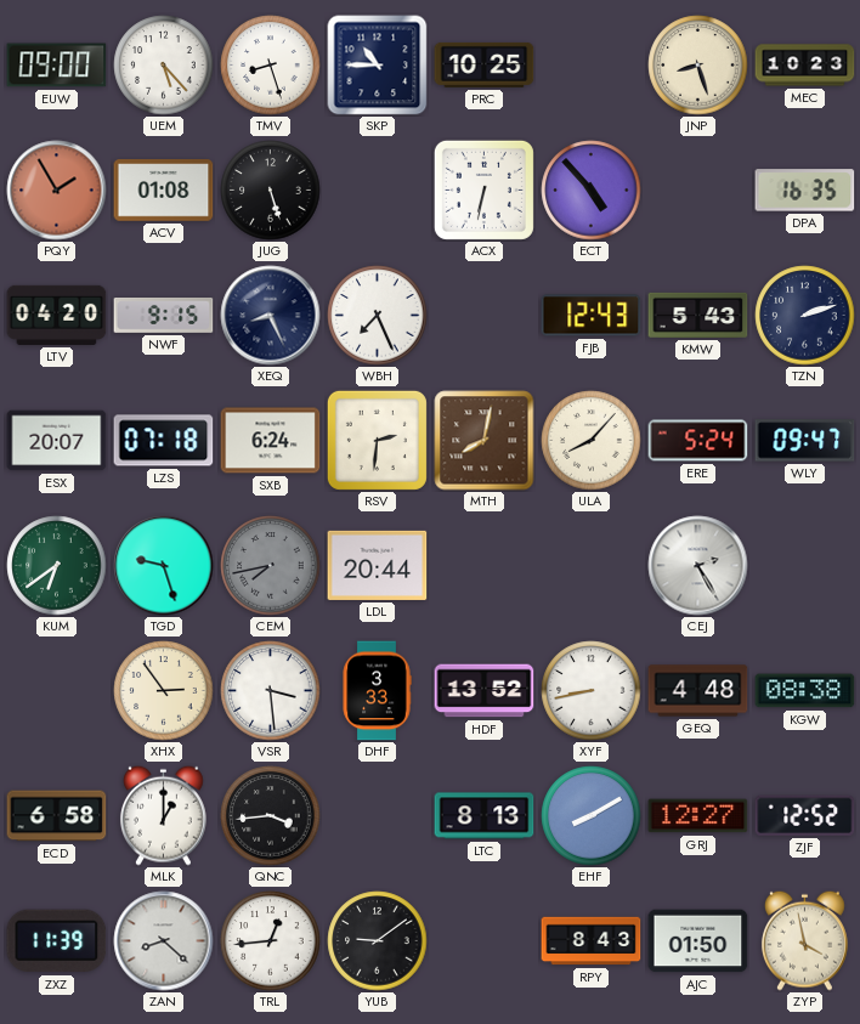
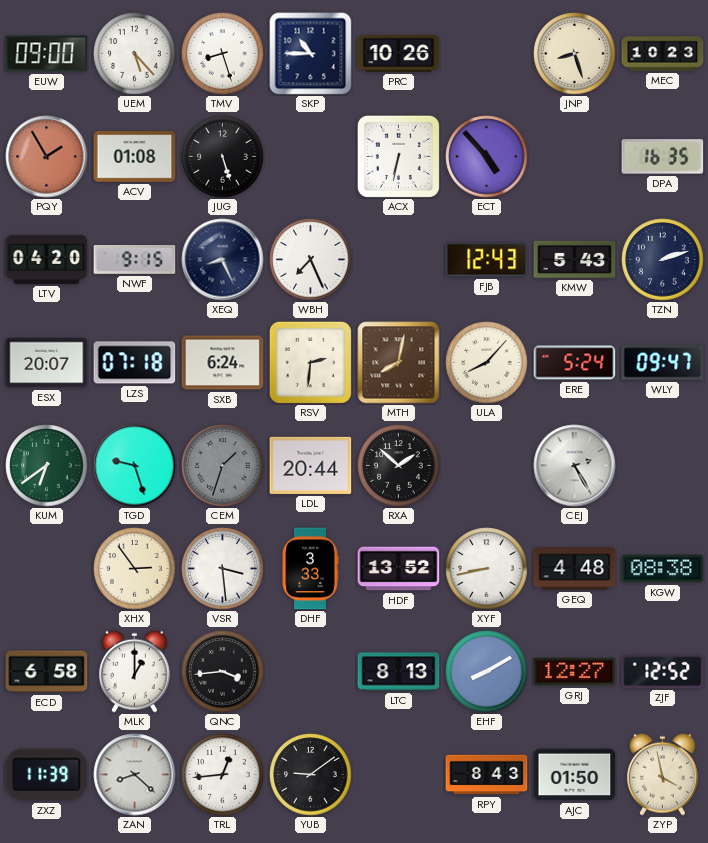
PRC: 10:25 -> 10:26
CEM: 7:43 -> 1:33
RXA: none -> 1:52
